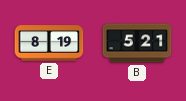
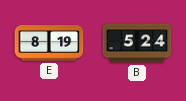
B: 5:21 -> 5:24
